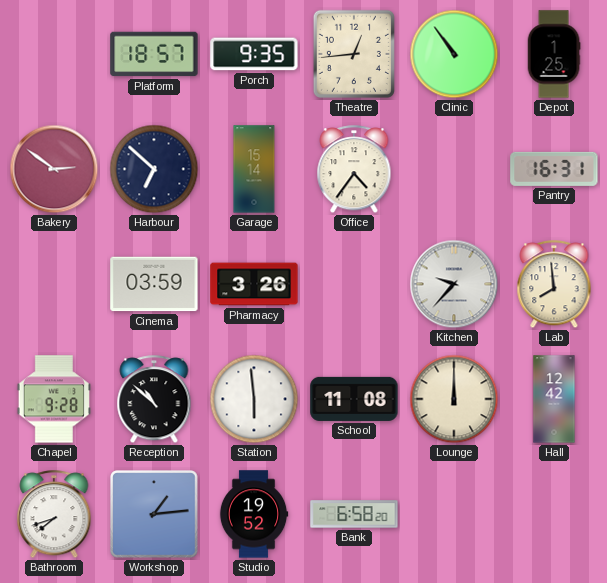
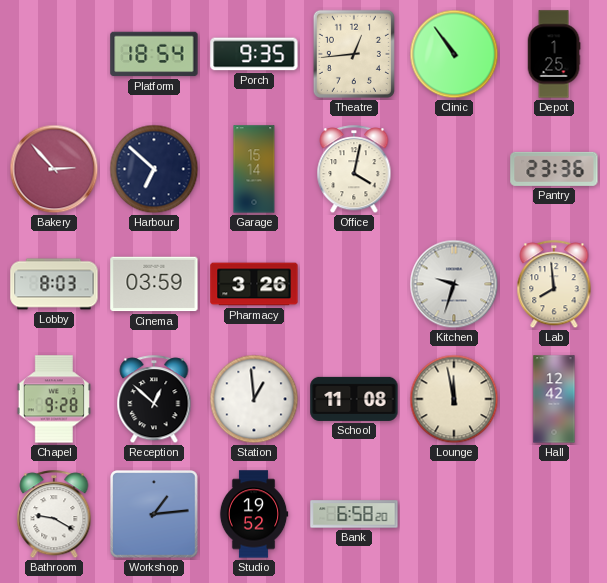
Platform: 18:57 -> 18:54
Bakery: 2:51 -> 2:53
Office: 4:36 -> 4:02
Pantry: 16:31 -> 23:36
Lobby: none -> 8:03
Kitchen: 9:37 -> 9:33
Reception: 10:52 -> 12:52
Station: 5:59 -> 12:59
Lounge: 12:00 -> 11:58
Bathroom: 7:42 -> 9:20
